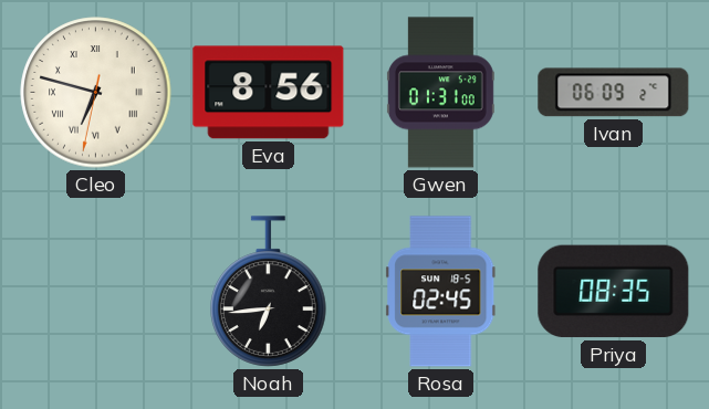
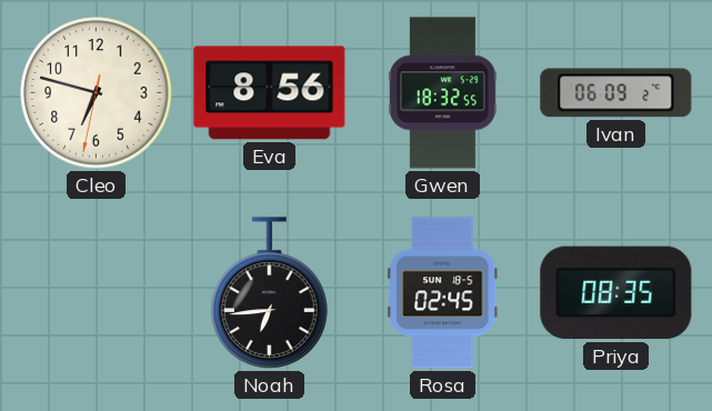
Cleo numerals: Roman -> Arabic
Gwen: 01:31 -> 18:32
